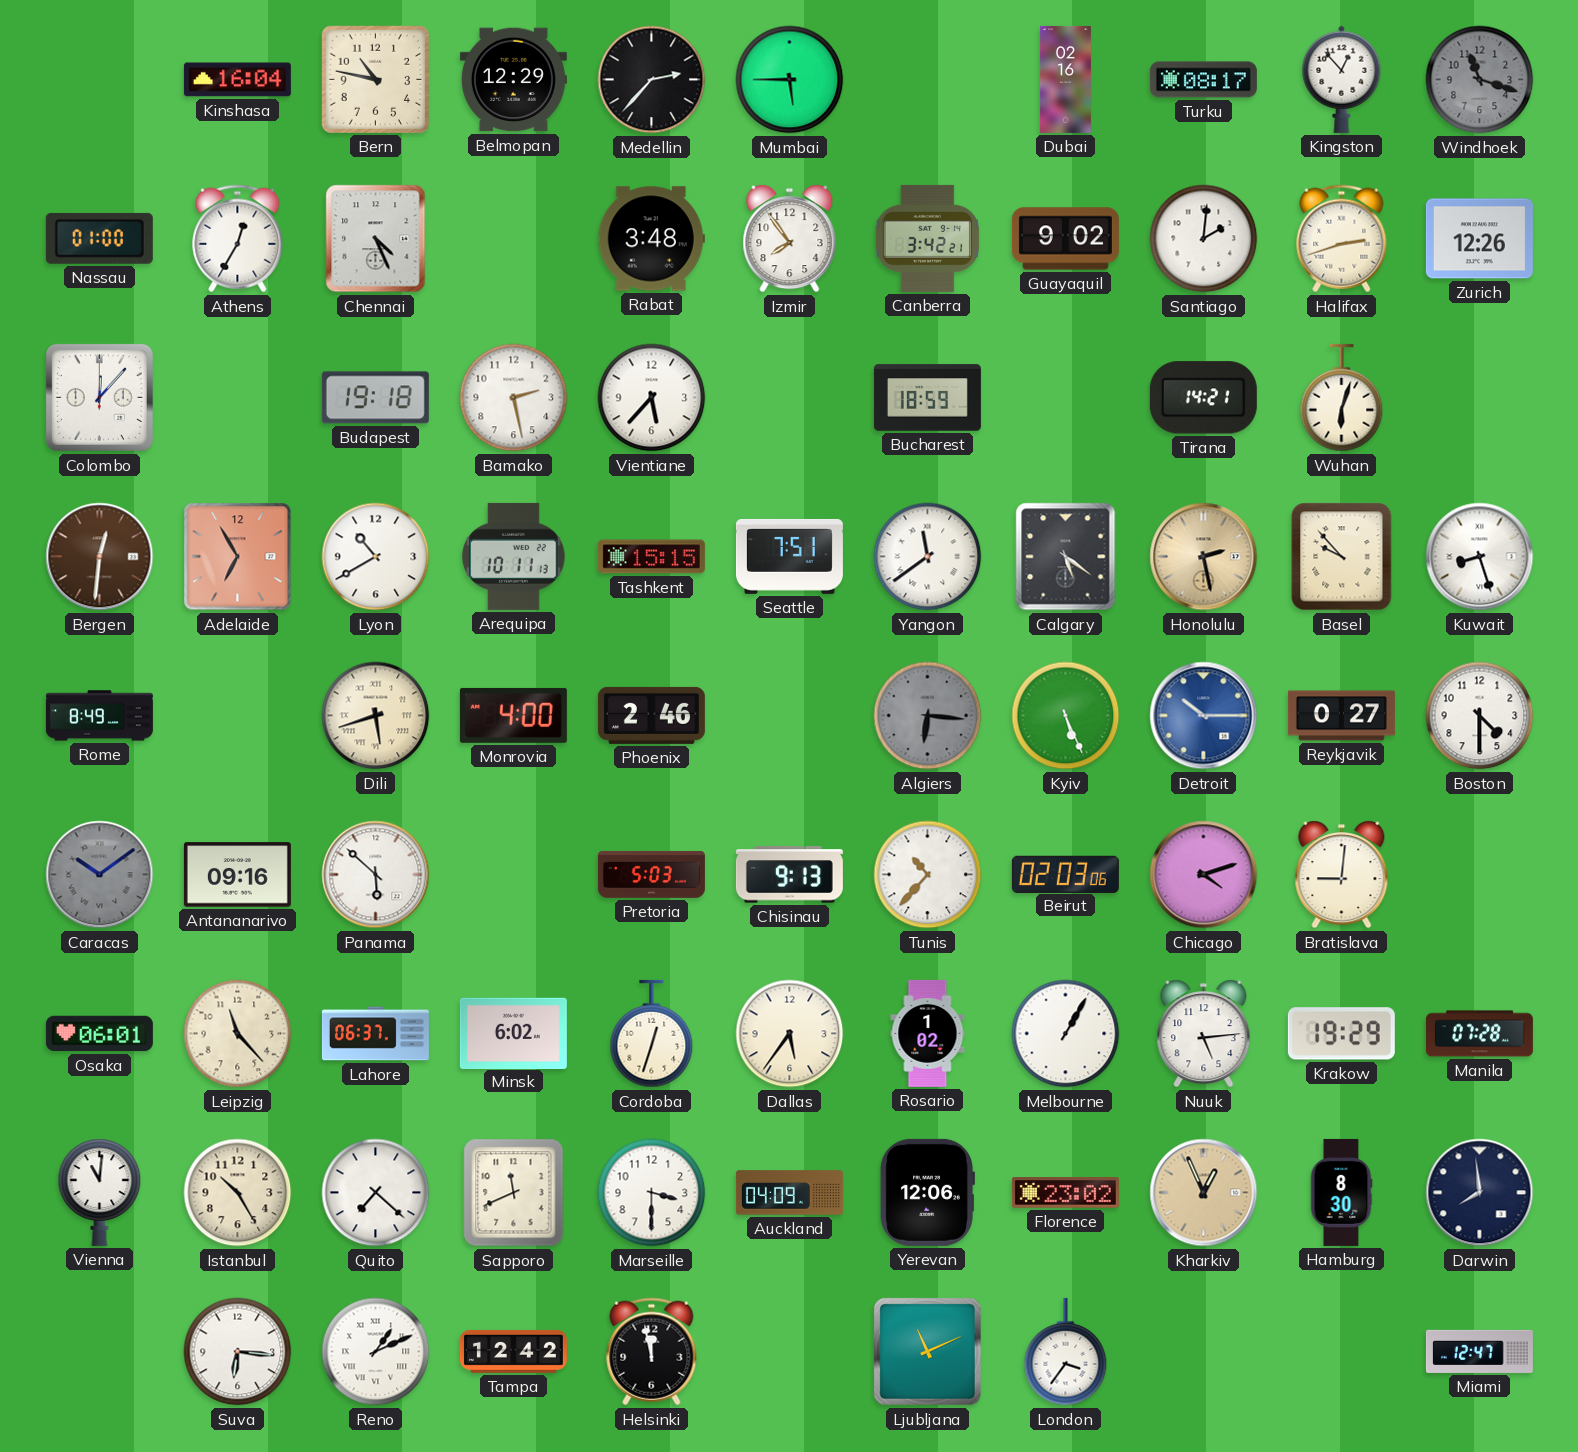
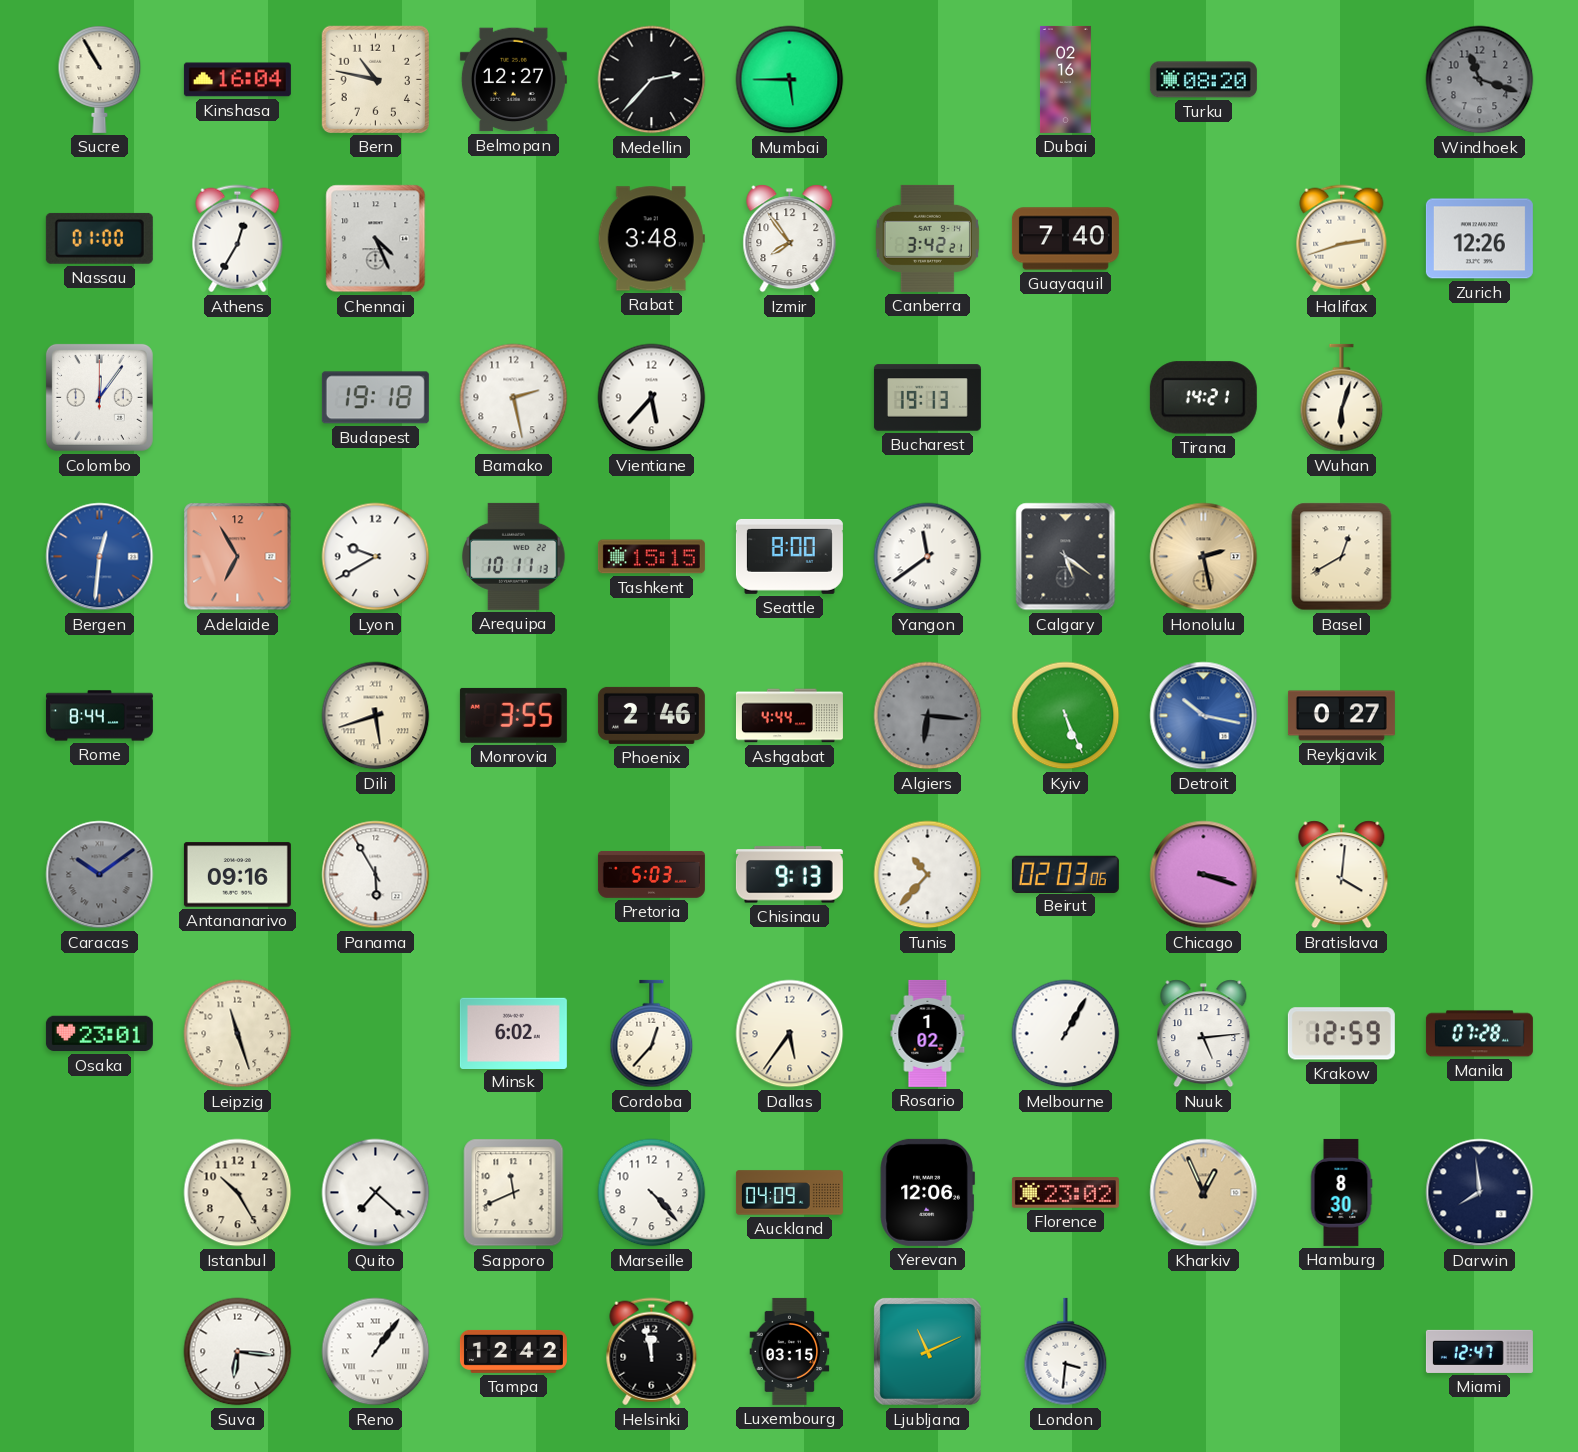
Sucre: none -> 10:55
Belmopan: 12:29 -> 12:27
Turku: 08:17 -> 08:20
Kingston: 12:53 -> none
Guayaquil: 9:02 -> 7:40
Santiago: 2:01 -> none
Colombo: 12:07 -> 12:06
Bucharest: 18:59 -> 19:13
Bergen dial: brown -> blue
Lyon: 10:40 -> 9:40
Seattle: 7:51 -> 8:00
Basel: 9:53 -> 12:40
Kuwait: 8:27 -> none
Rome: 8:49 -> 8:44
Monrovia: 4:00 -> 3:55
Ashgabat: none -> 4:44
Detroit: 10:15 -> 10:17
Boston: 4:30 -> none
Panama: 5:52 -> 5:55
Chicago: 4:12 -> 3:18
Bratislava: 9:01 -> 4:01
Osaka: 06:01 -> 23:01
Leipzig: 11:23 -> 11:27
Lahore: 06:37 -> none
Cordoba: 12:33 -> 12:37
Krakow: 19:29 -> 12:59
Vienna: 11:01 -> none
Marseille: 3:30 -> 4:23
Reno: 1:11 -> 1:06
Luxembourg: none -> 03:15
London: 3:36 -> 3:31
